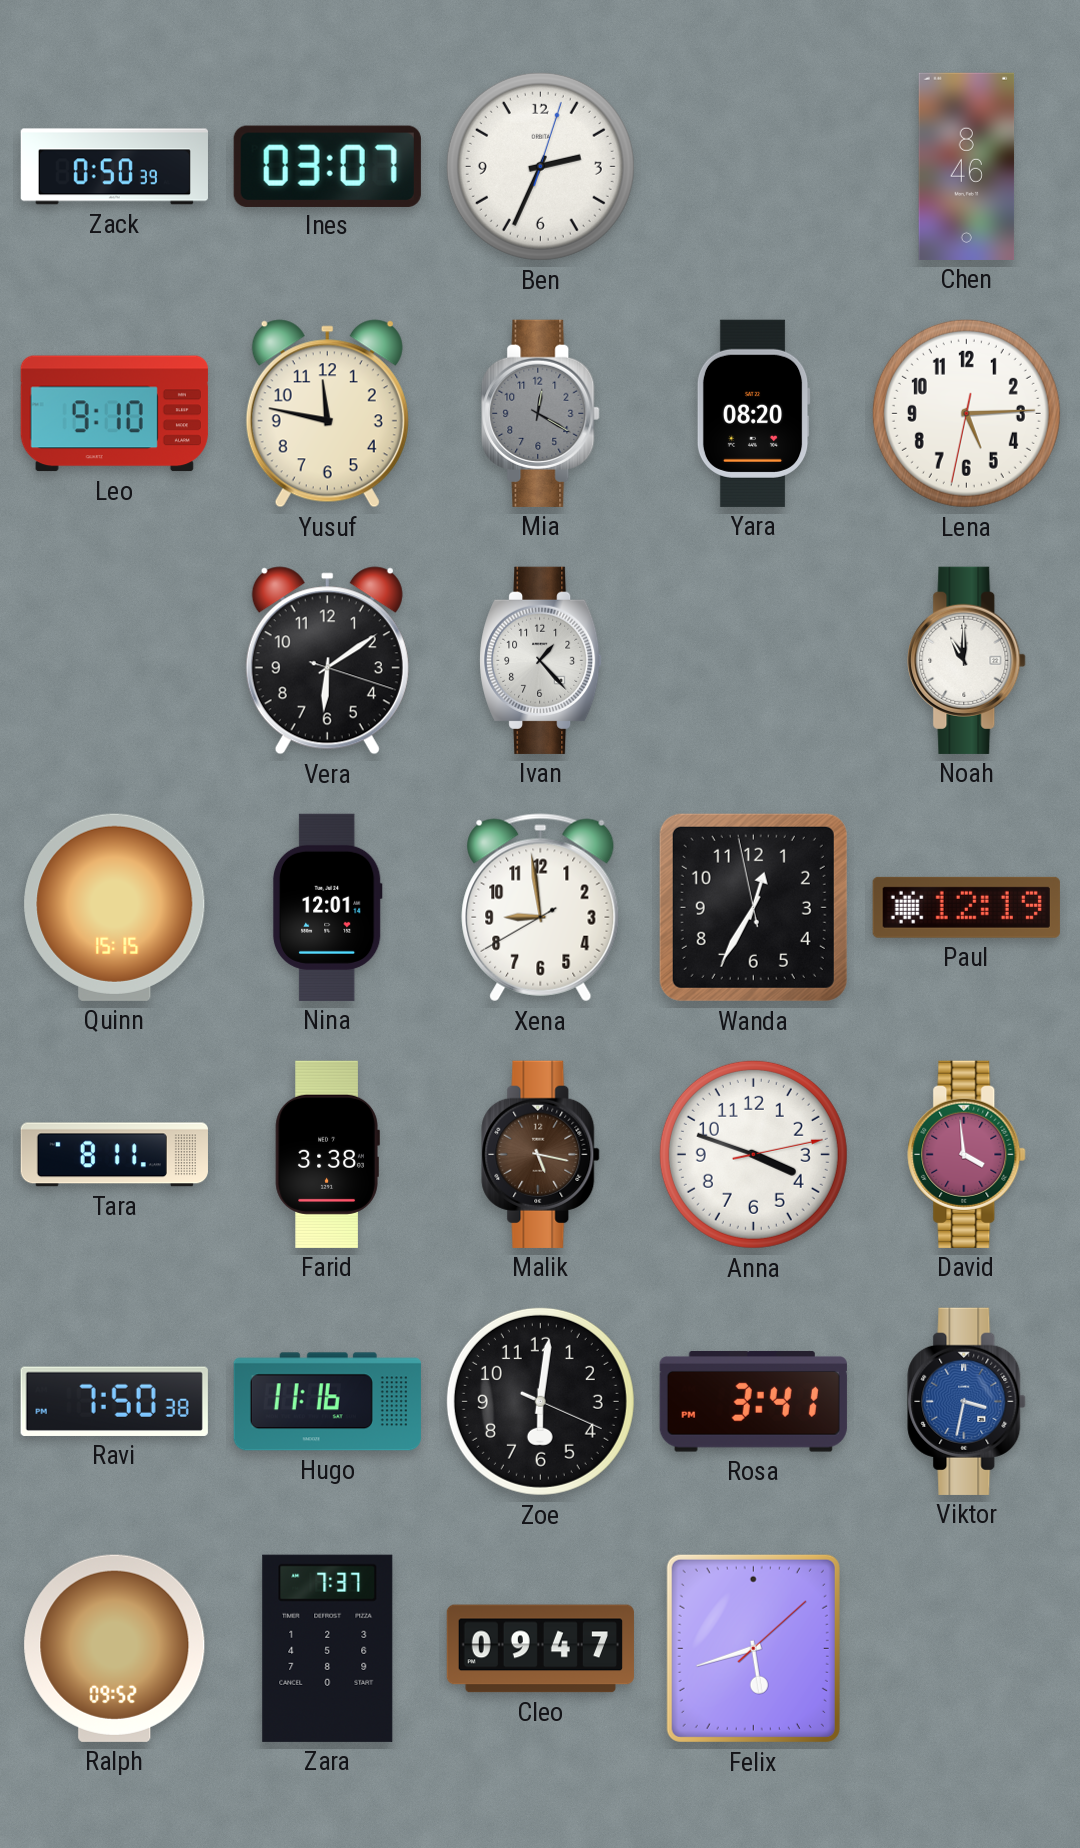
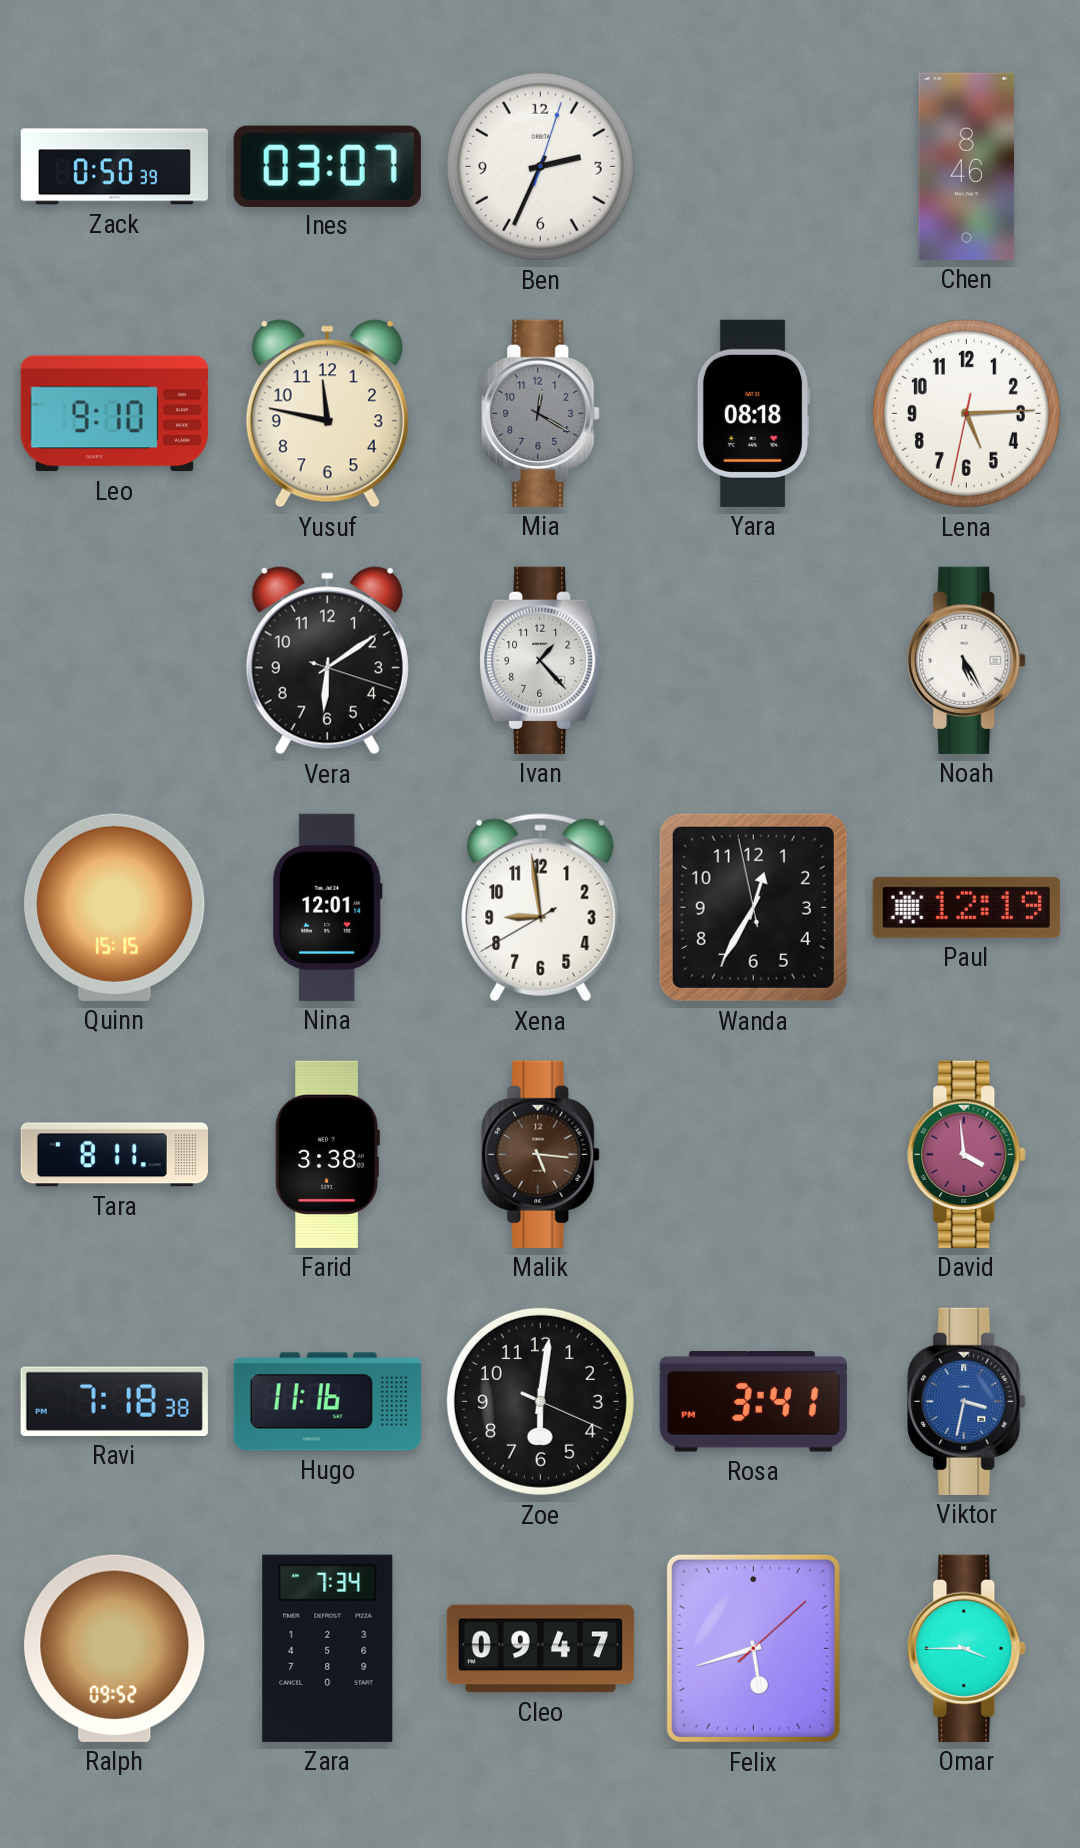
Yara: 08:20 -> 08:18
Noah: 11:00 -> 5:25
Malik: 5:17 -> 5:16
Anna: 3:48 -> none
Ravi: 7:50 -> 7:18
Zara: 7:37 -> 7:34
Omar: none -> 3:45
